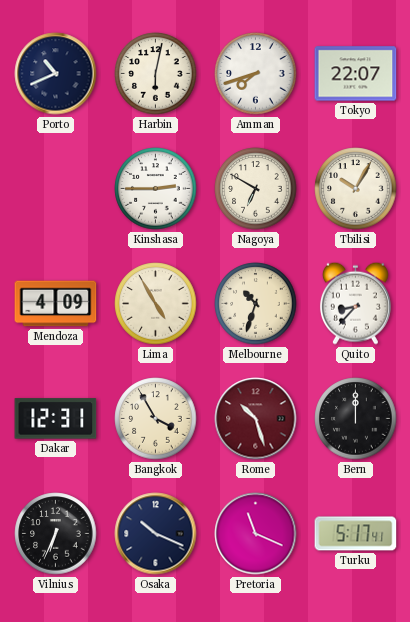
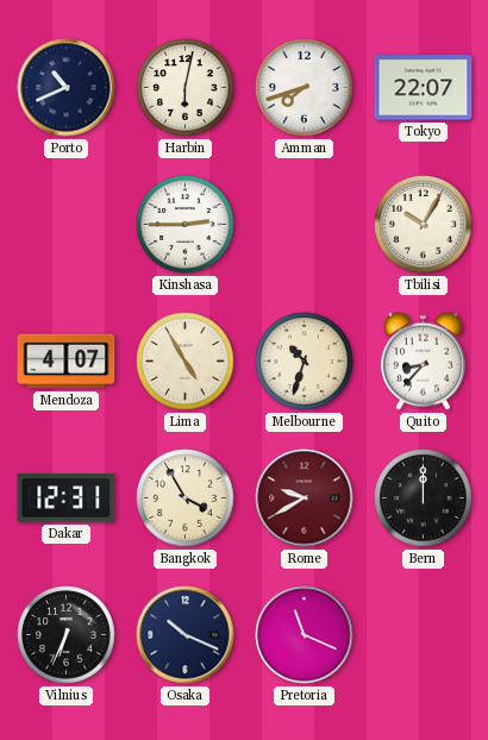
Nagoya: 6:50 -> none
Mendoza: 4:09 -> 4:07
Rome: 10:27 -> 9:40
Turku: 5:17 -> none
